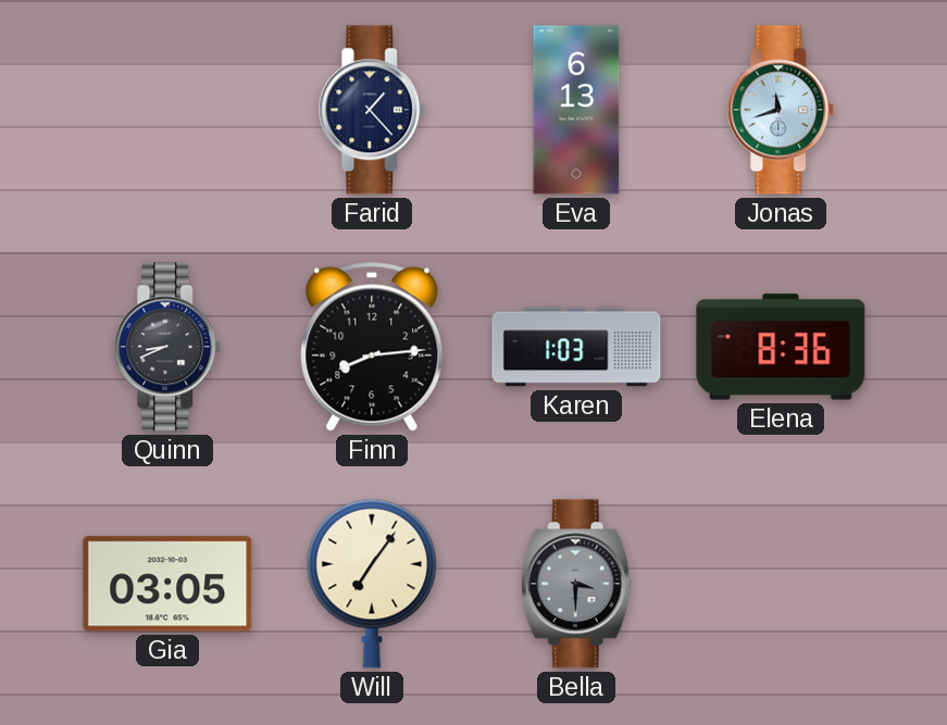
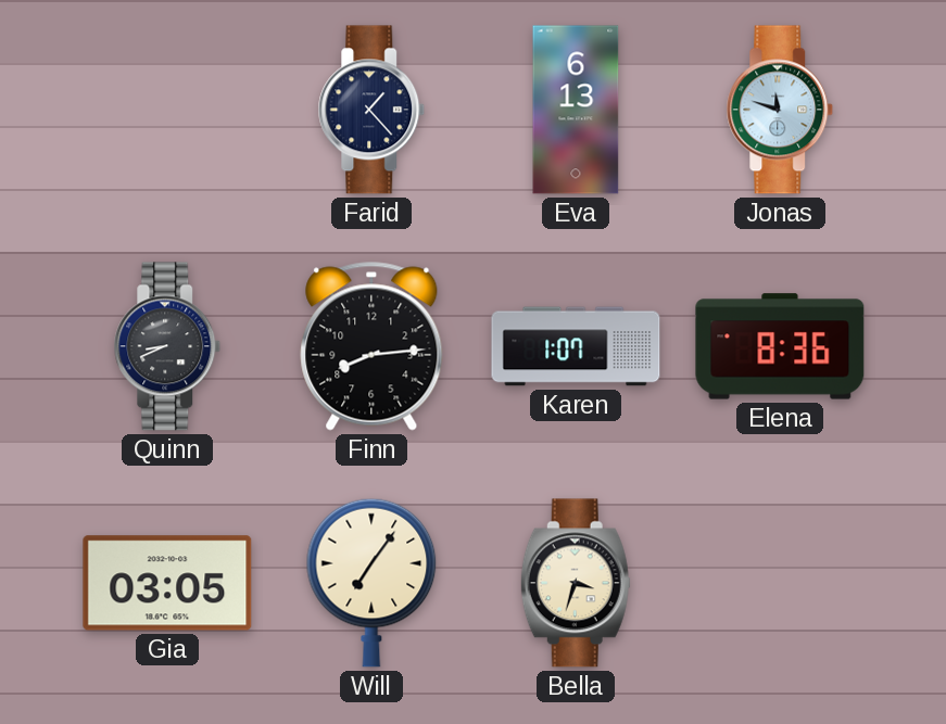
Jonas: 11:42 -> 11:48
Karen: 1:03 -> 1:07
Bella: 3:30 -> 3:33
Bella dial: grey -> cream
